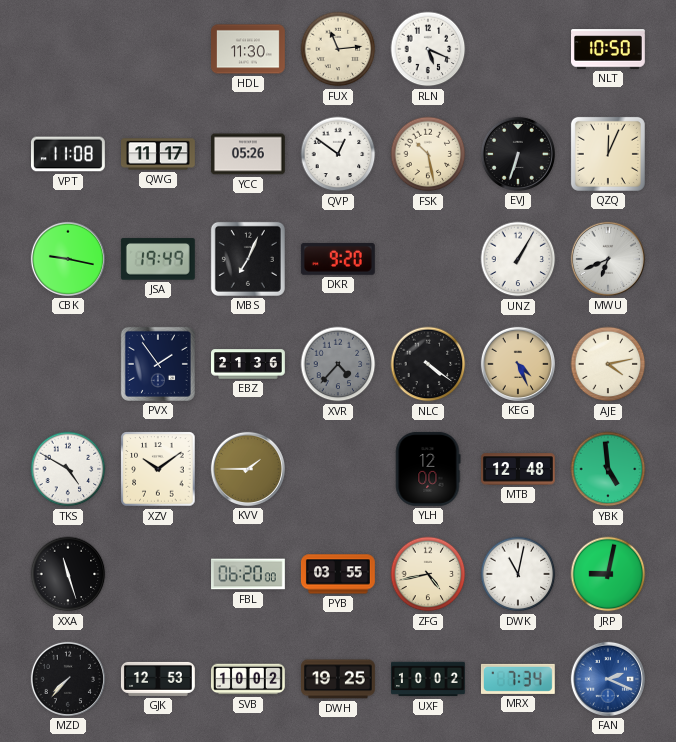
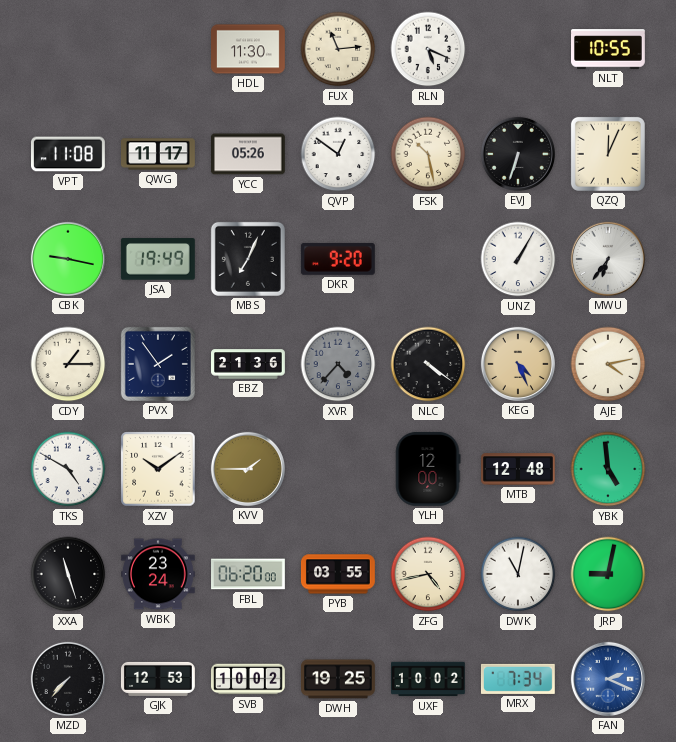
NLT: 10:50 -> 10:55
MWU: 6:41 -> 6:36
CDY: none -> 1:15
WBK: none -> 23:24
